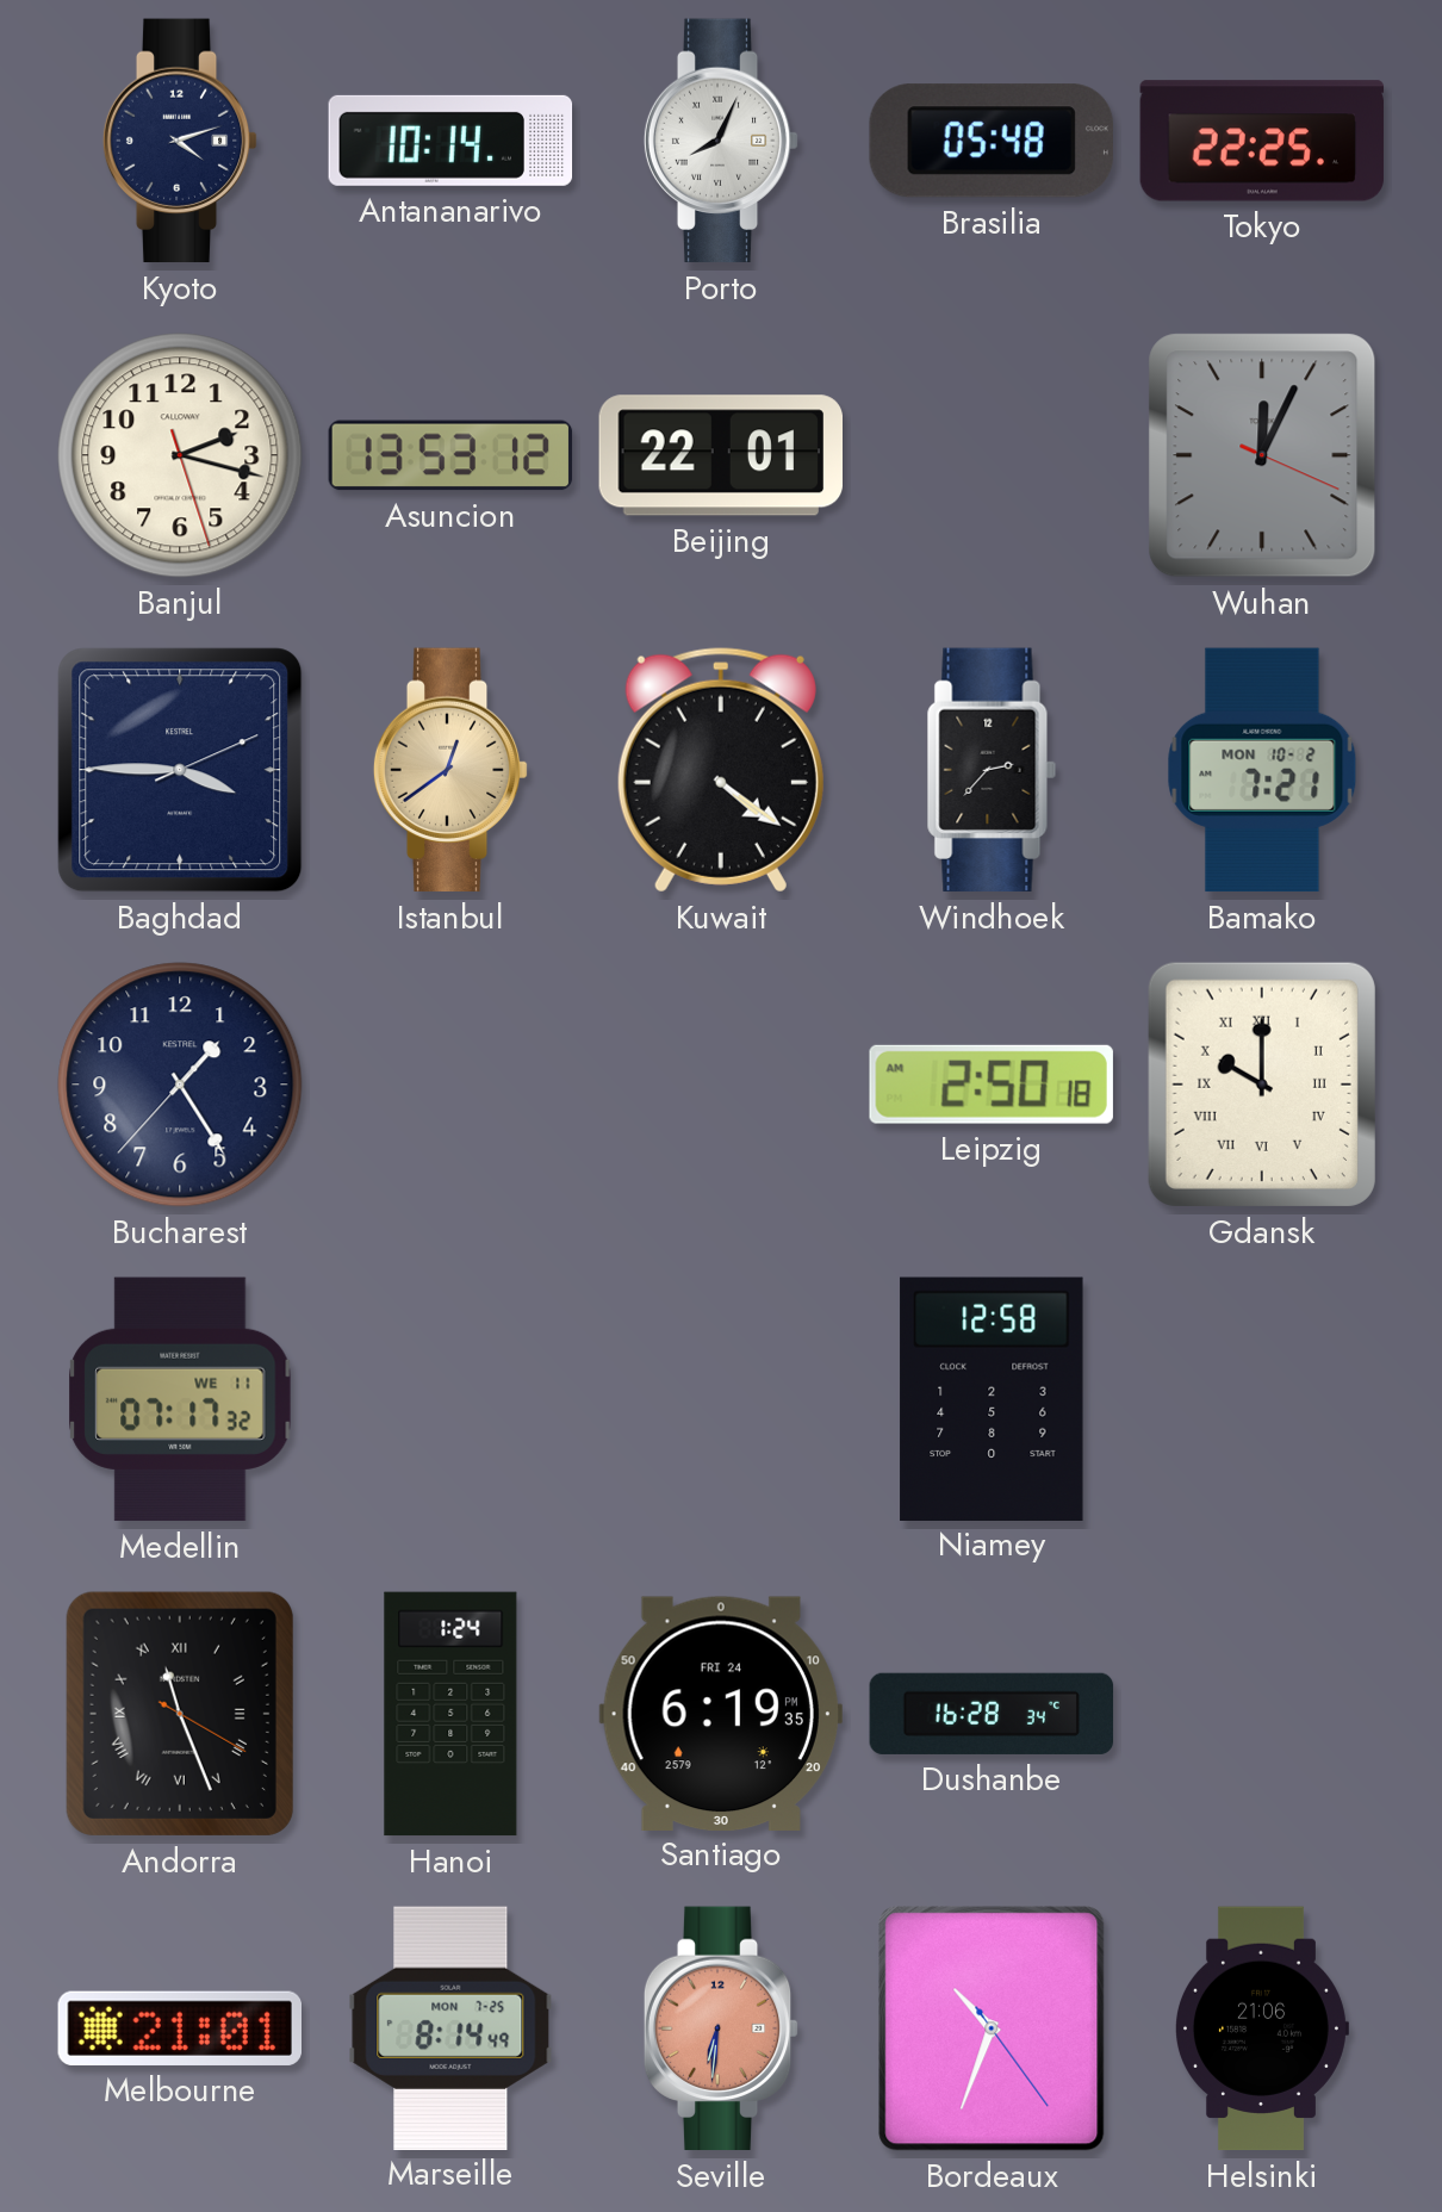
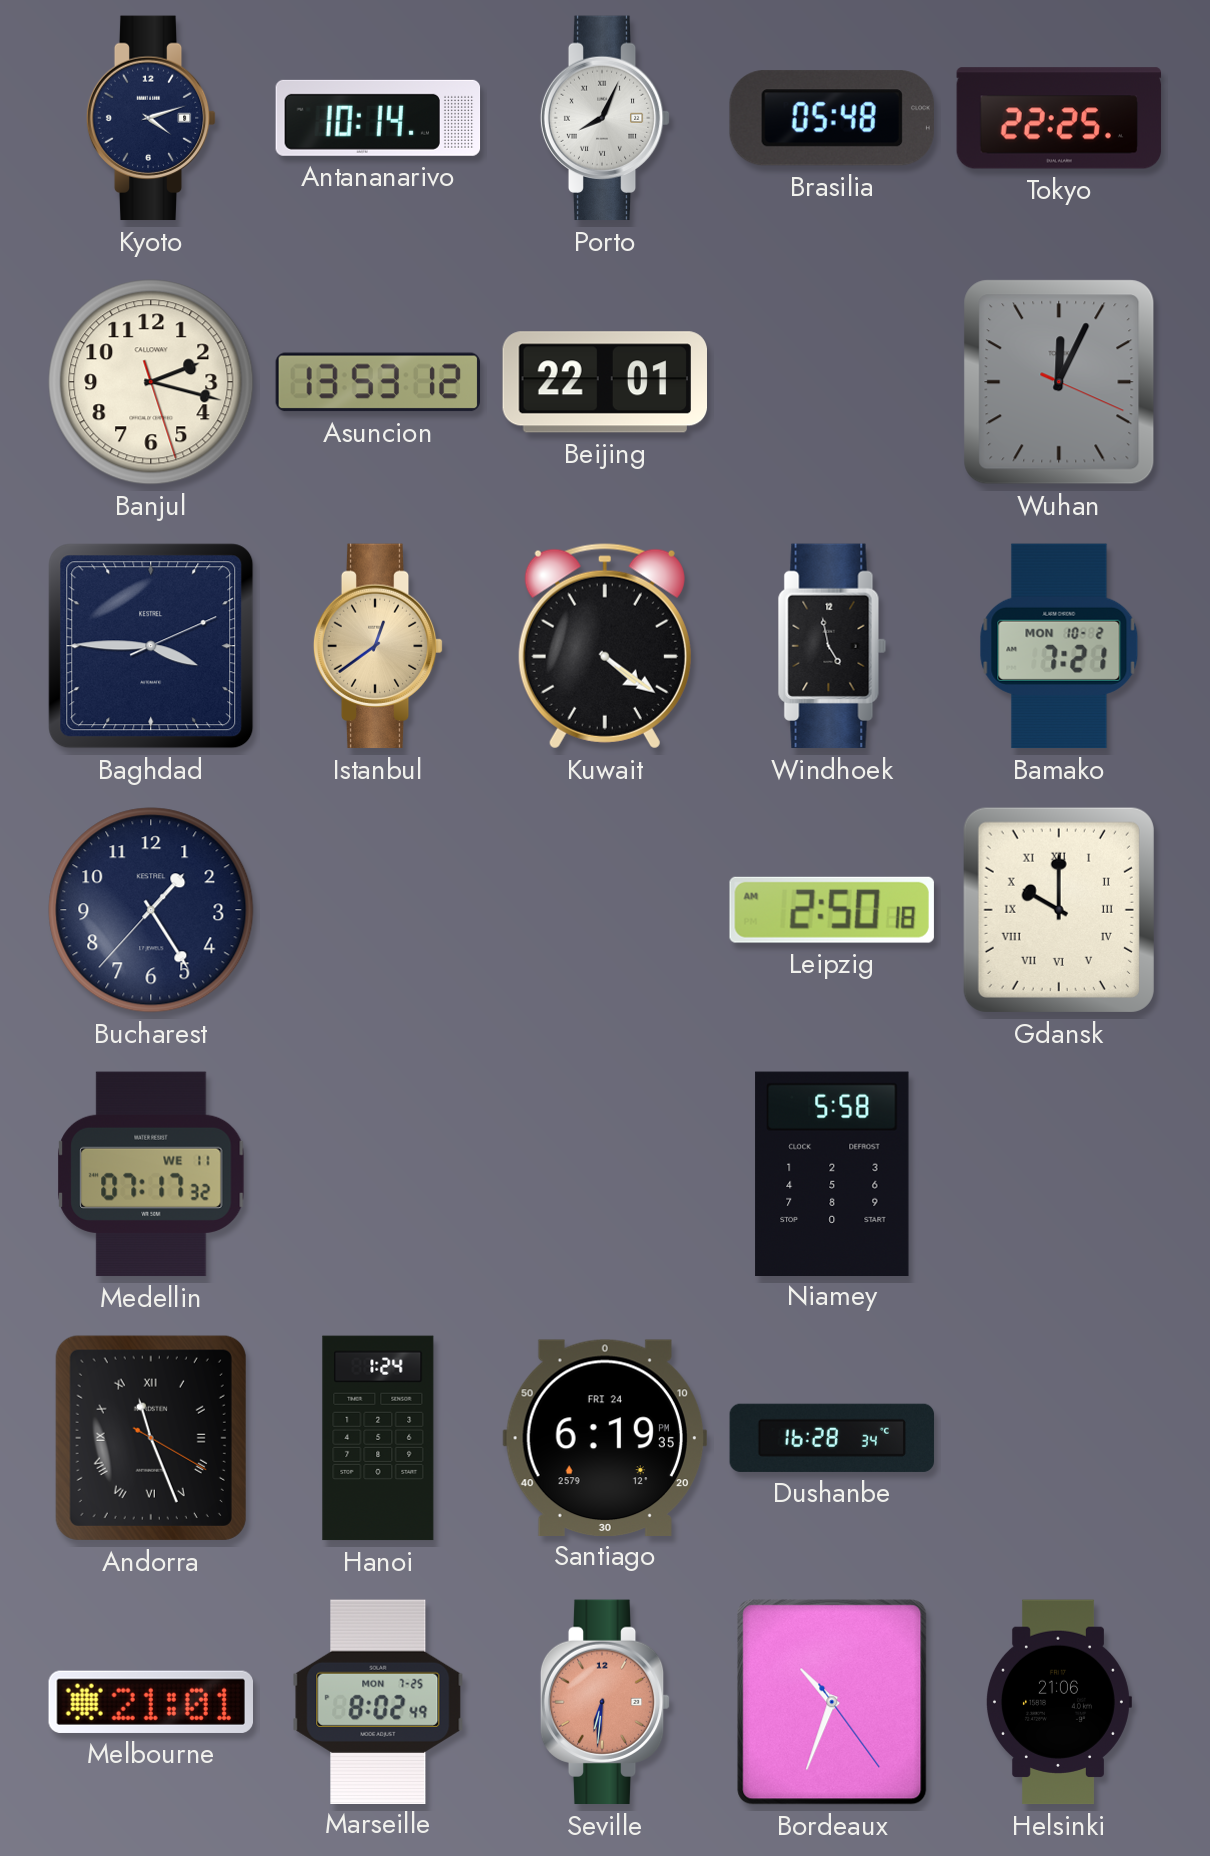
Windhoek: 2:37 -> 4:58
Niamey: 12:58 -> 5:58
Marseille: 8:14 -> 8:02
